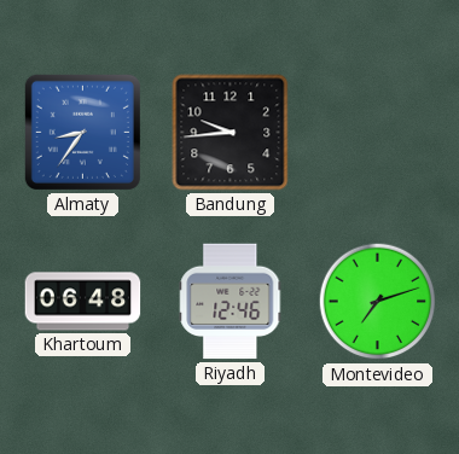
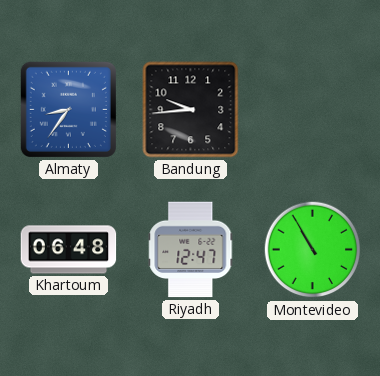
Riyadh: 12:46 -> 12:47
Montevideo: 7:12 -> 10:55
